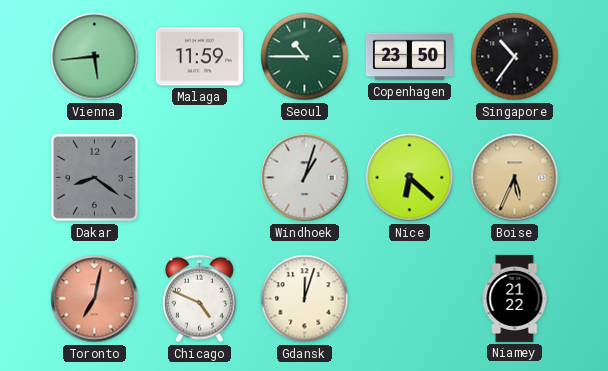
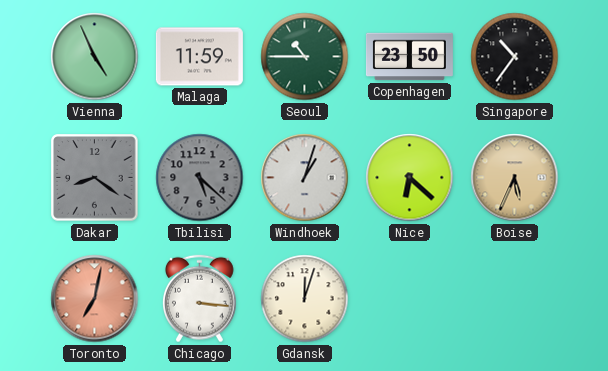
Vienna: 5:44 -> 4:56
Tbilisi: none -> 5:22
Chicago: 4:49 -> 3:16
Niamey: 21:22 -> none
